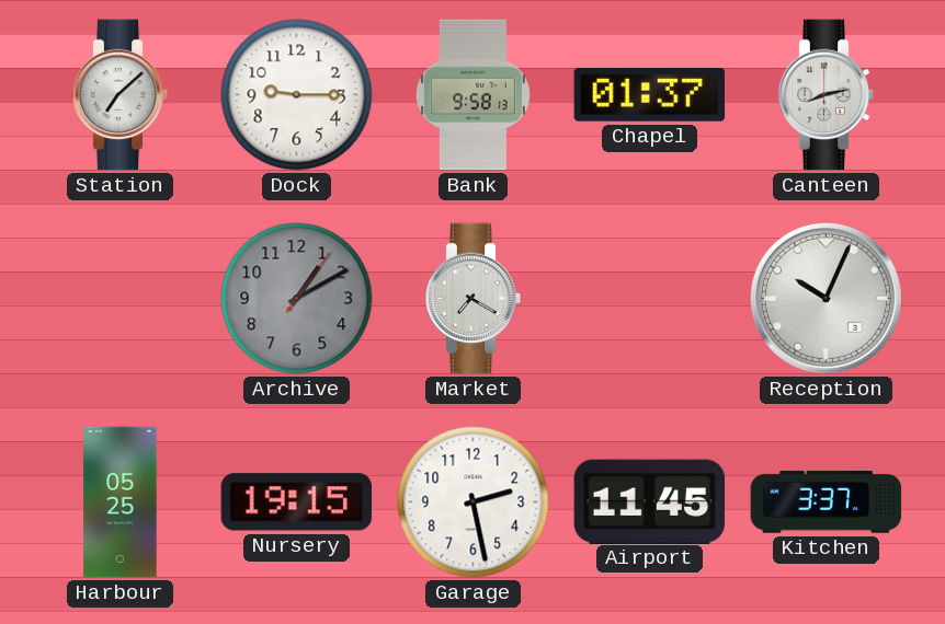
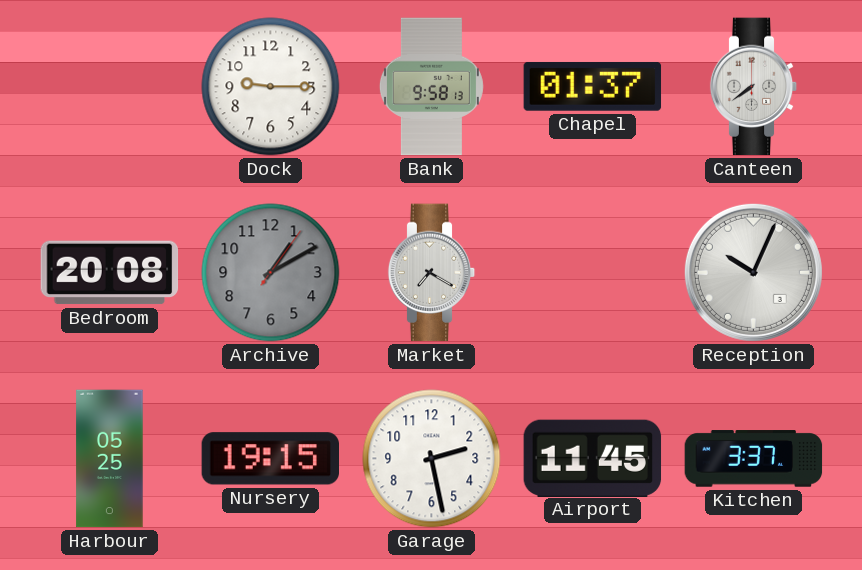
Station: 7:08 -> none
Canteen: 8:13 -> 7:39
Bedroom: none -> 20:08
